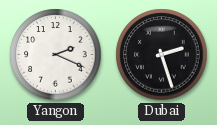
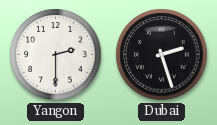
Yangon: 2:19 -> 2:30
